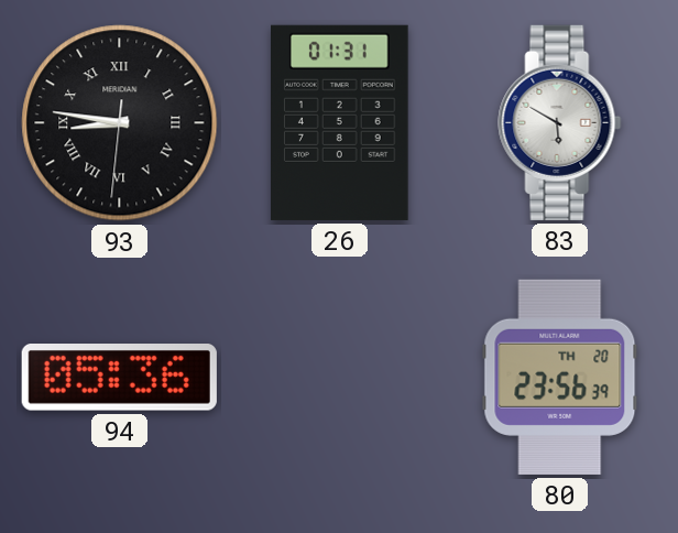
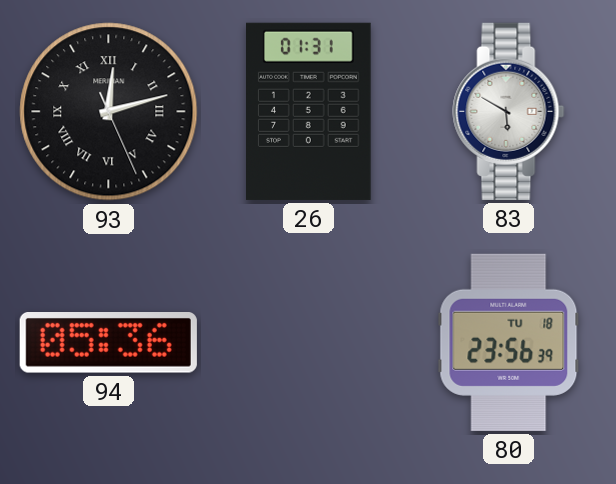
93: 8:46 -> 12:12
80 date: TH 20 -> TU 18
